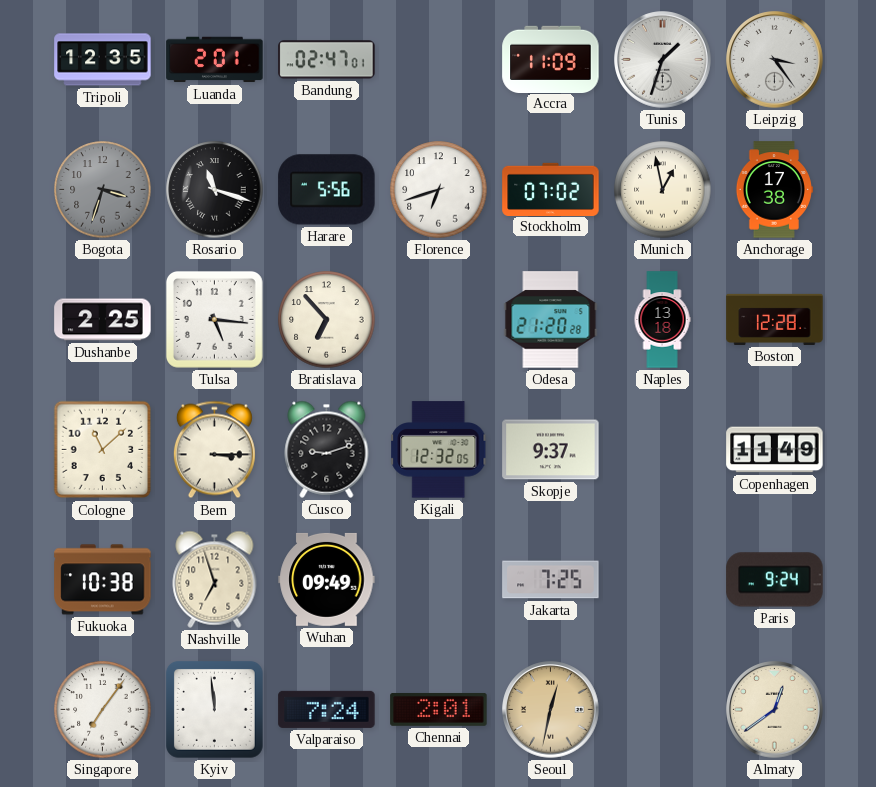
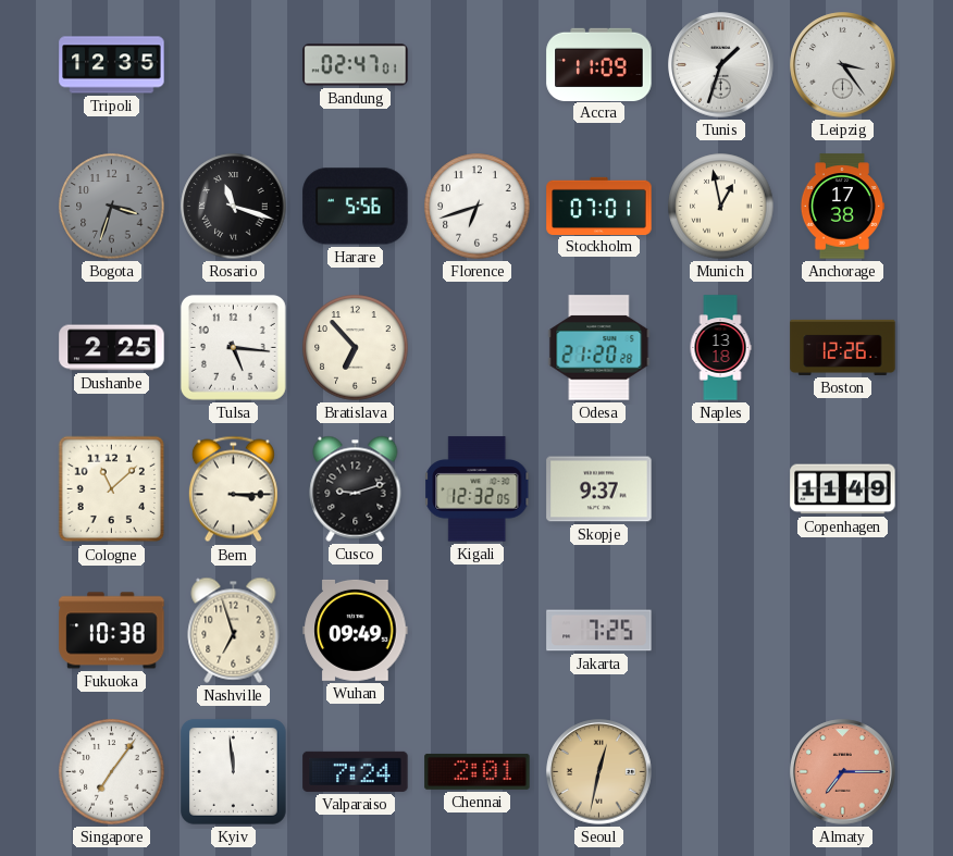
Luanda: 2:01 -> none
Stockholm: 07:02 -> 07:01
Boston: 12:28 -> 12:26
Paris: 9:24 -> none
Almaty: 12:39 -> 7:15
Almaty dial: cream -> salmon
